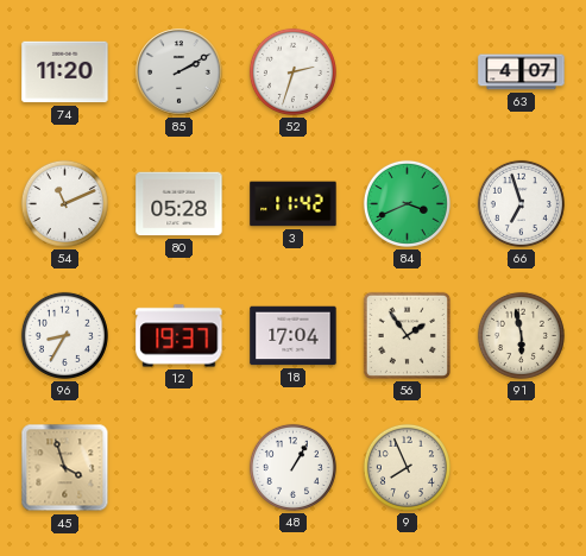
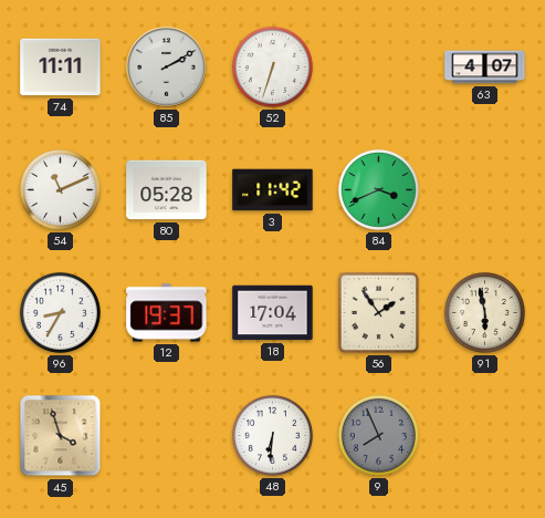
74: 11:20 -> 11:11
52: 2:33 -> 6:33
66: 6:57 -> none
48: 1:05 -> 6:31
9 dial: cream -> grey
